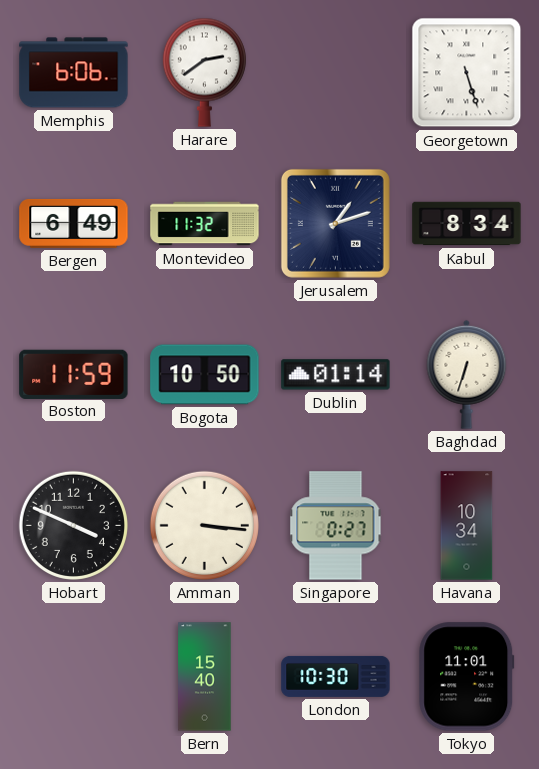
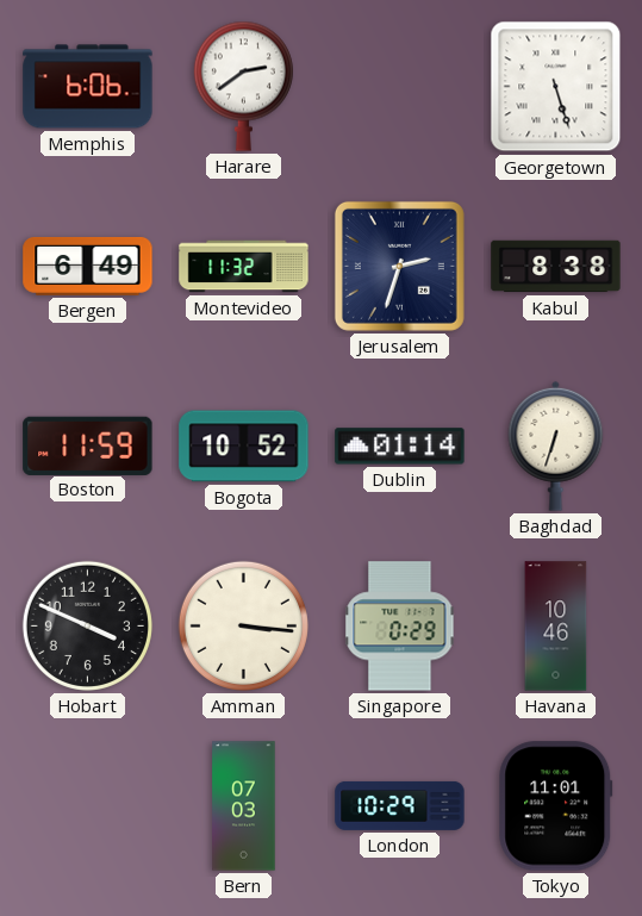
Jerusalem: 1:12 -> 2:33
Kabul: 8:34 -> 8:38
Bogota: 10:50 -> 10:52
Singapore: 0:27 -> 0:29
Havana: 10:34 -> 10:46
Bern: 15:40 -> 07:03
London: 10:30 -> 10:29
